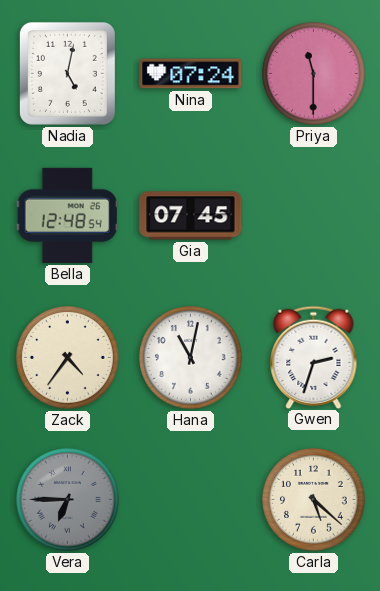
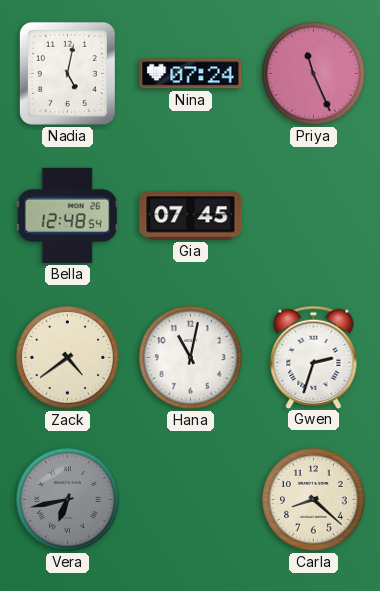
Priya: 11:30 -> 11:26
Zack: 4:36 -> 4:39
Vera: 6:45 -> 6:43
Carla: 5:22 -> 8:22
